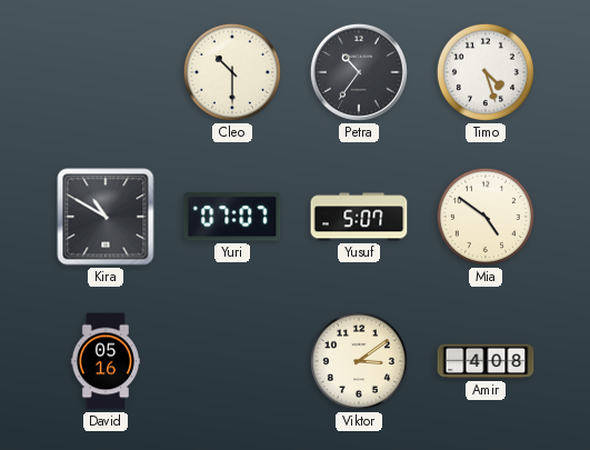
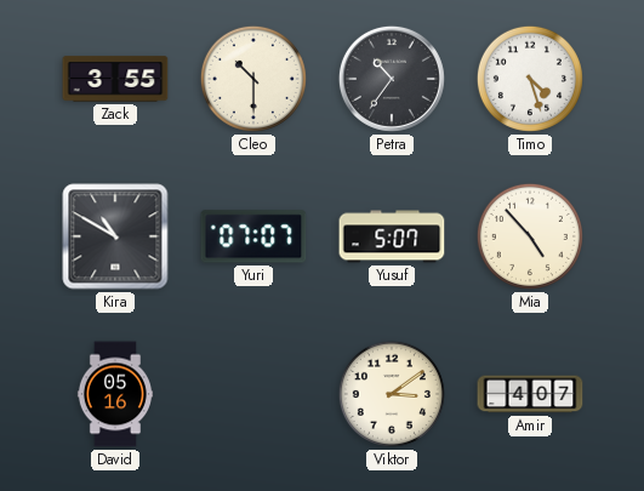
Zack: none -> 3:55
Mia: 4:51 -> 4:53
Amir: 4:08 -> 4:07
